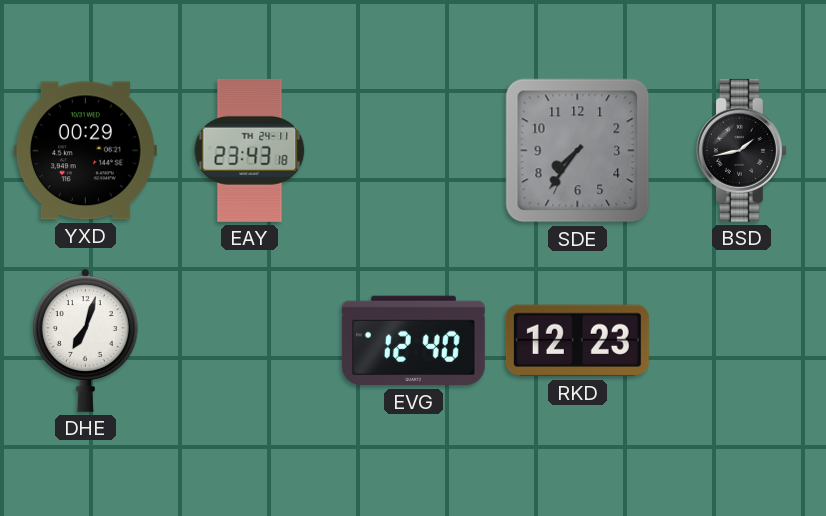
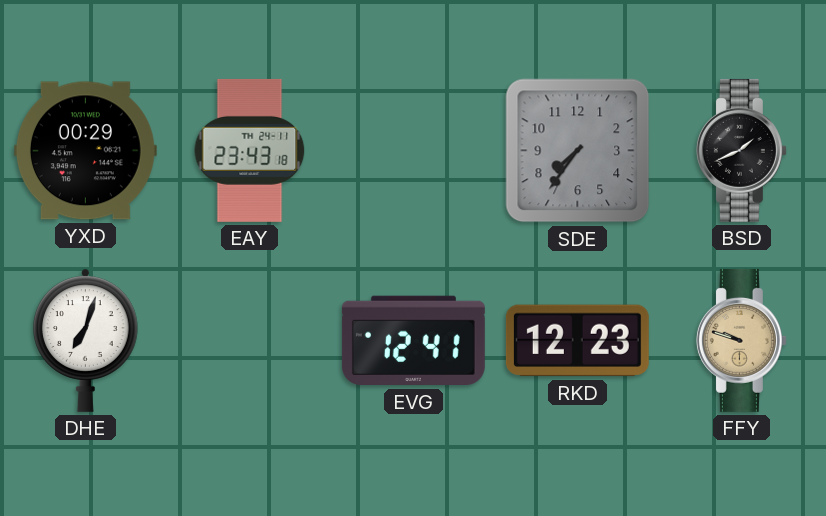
BSD: 1:43 -> 1:41
EVG: 12:40 -> 12:41
FFY: none -> 9:48
